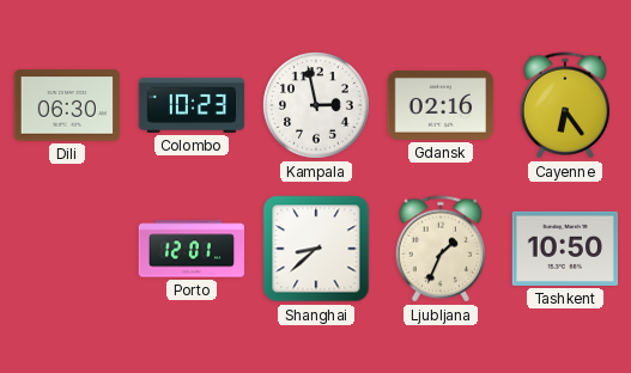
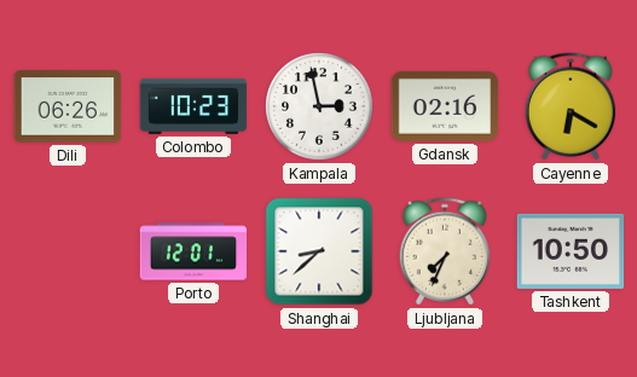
Dili: 06:30 -> 06:26
Cayenne: 6:24 -> 6:20
Ljubljana: 1:34 -> 7:34
